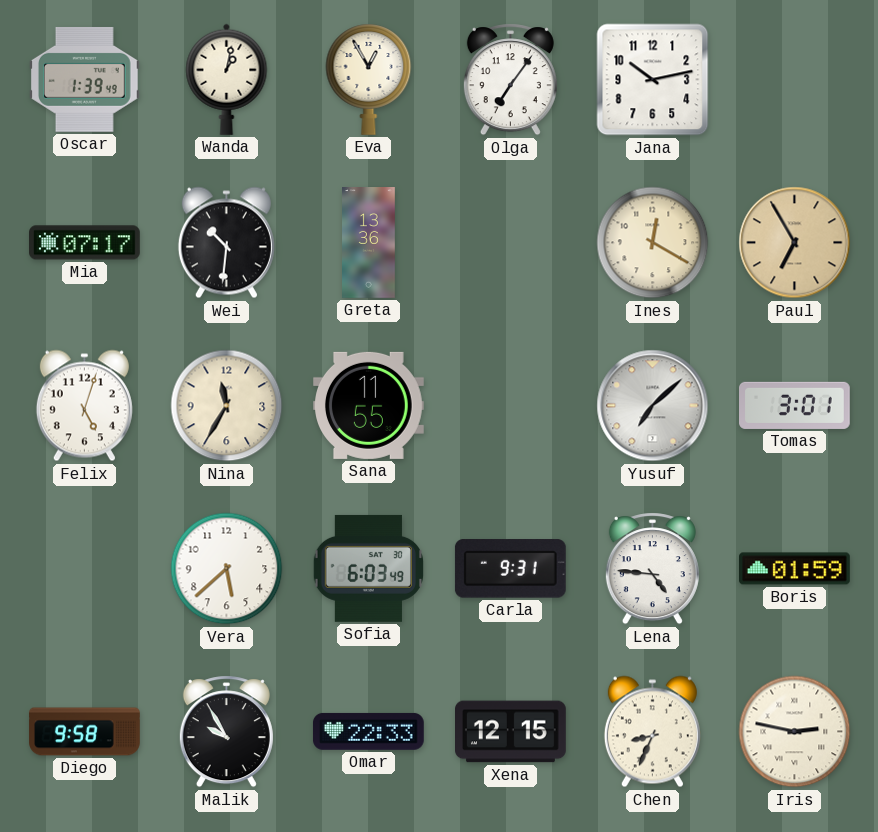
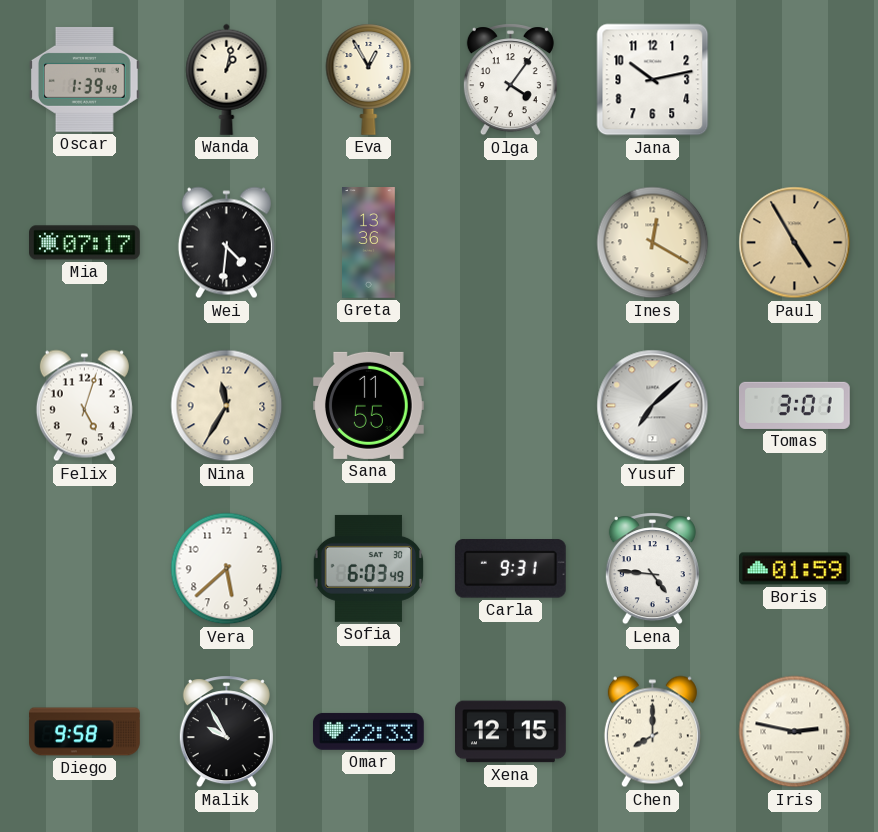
Olga: 7:06 -> 4:06
Wei: 10:31 -> 4:31
Paul: 6:55 -> 4:55
Chen: 8:34 -> 8:00
